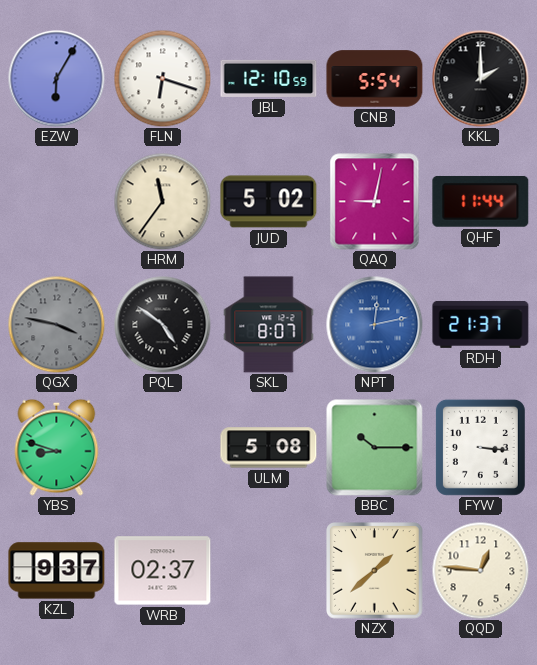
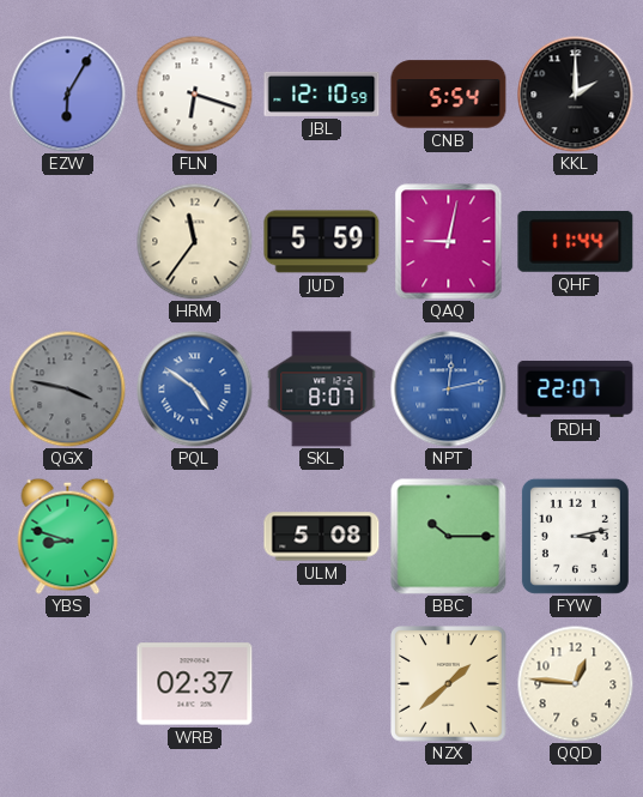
JUD: 5:02 -> 5:59
PQL dial: black -> blue
RDH: 21:37 -> 22:07
FYW: 3:16 -> 3:13
KZL: 9:37 -> none
